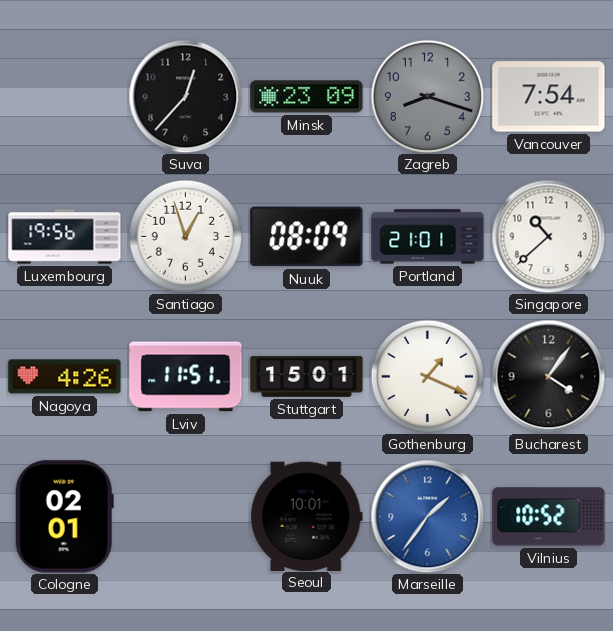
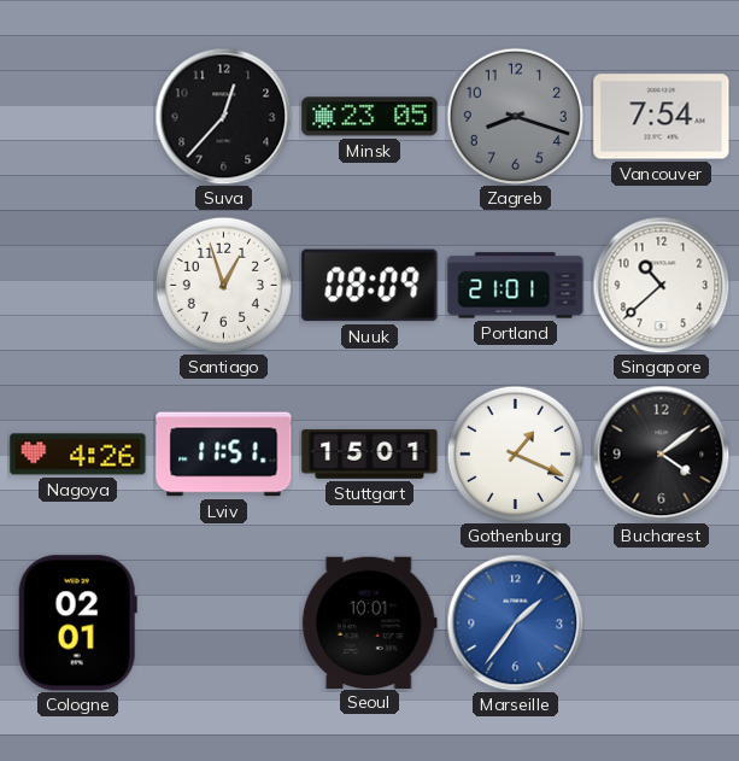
Minsk: 23:09 -> 23:05
Luxembourg: 19:56 -> none
Bucharest: 4:06 -> 4:09
Vilnius: 10:52 -> none
